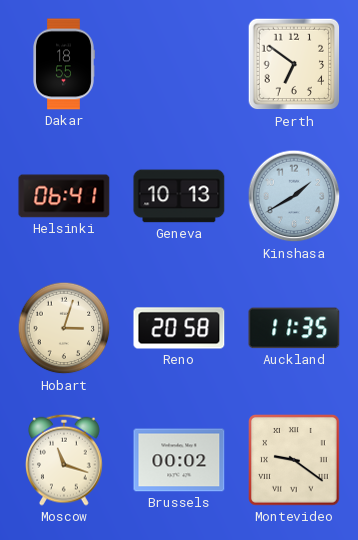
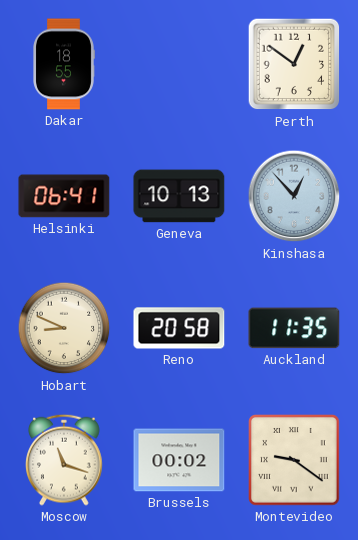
Perth: 6:51 -> 12:51
Kinshasa: 1:40 -> 12:53
Hobart: 3:03 -> 8:49
